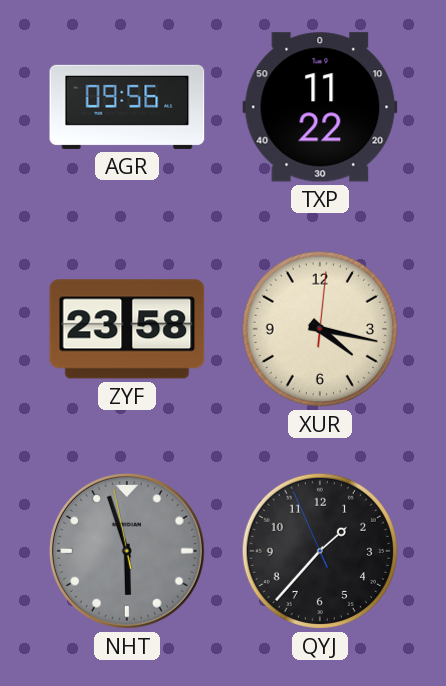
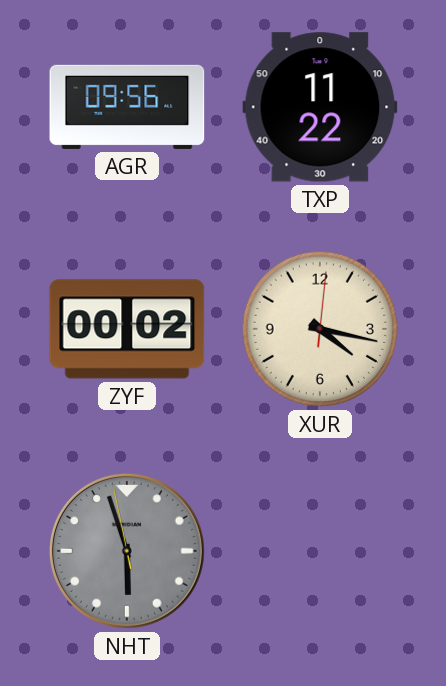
ZYF: 23:58 -> 00:02
QYJ: 1:36 -> none
